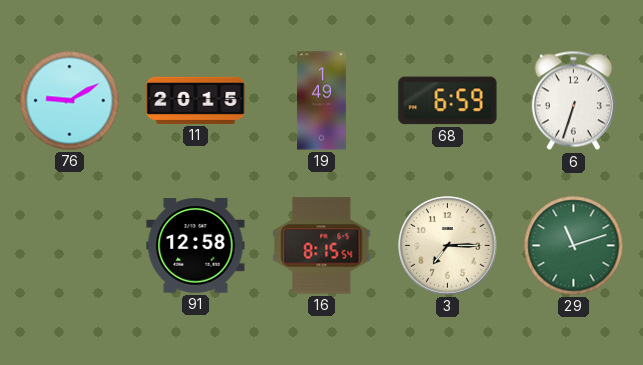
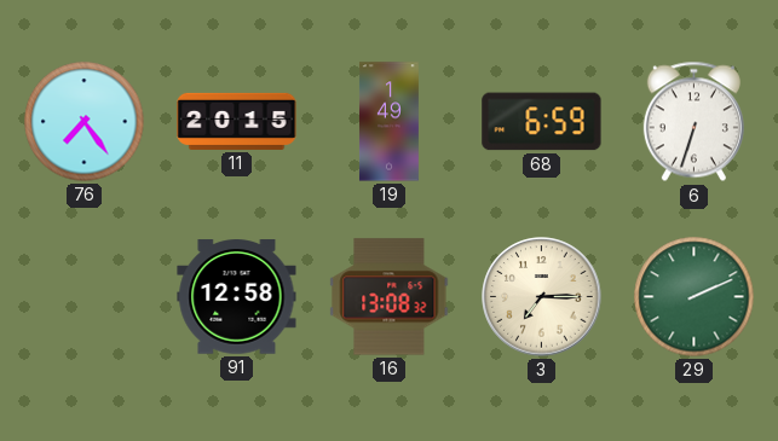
76: 9:10 -> 7:24
16: 8:15 -> 13:08
29: 11:12 -> 2:11
